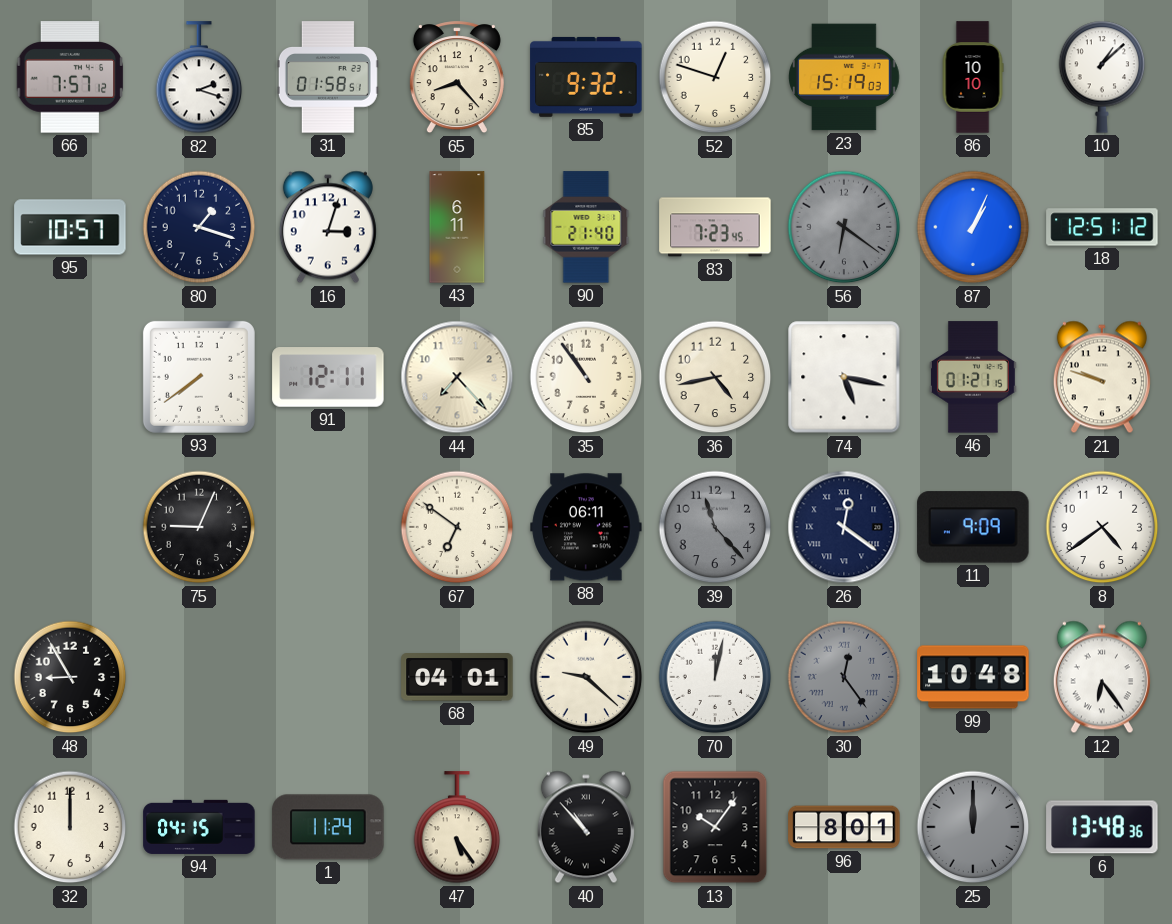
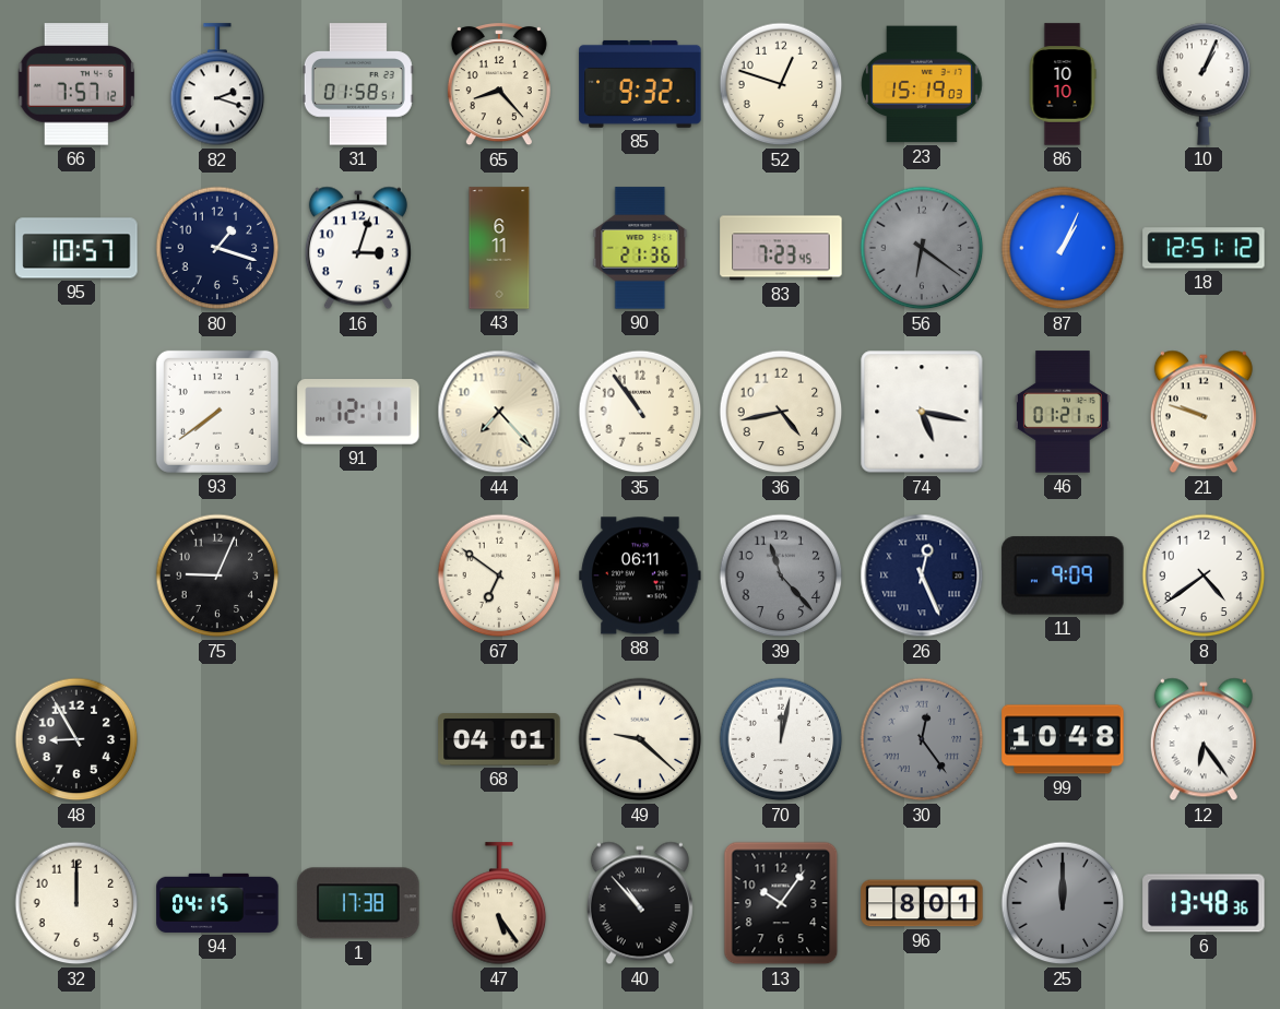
10: 1:08 -> 1:04
90: 21:40 -> 21:36
26: 12:21 -> 12:26
1: 11:24 -> 17:38
